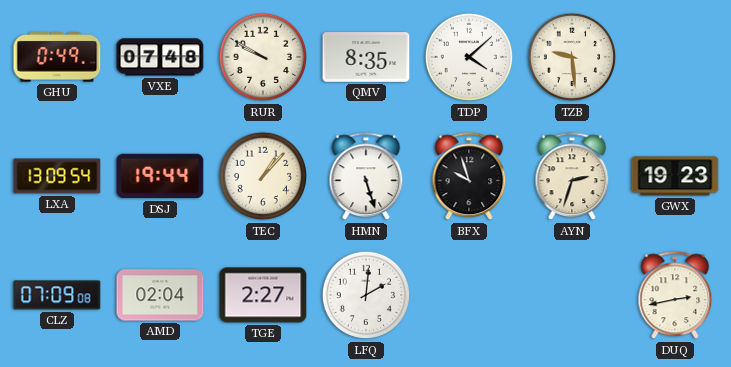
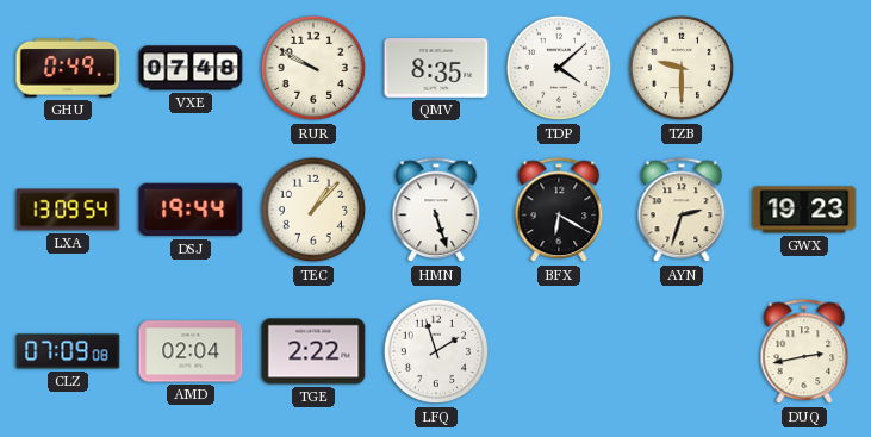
TZB: 9:29 -> 9:30
BFX: 9:57 -> 6:20
TGE: 2:27 -> 2:22
LFQ: 2:01 -> 1:57
